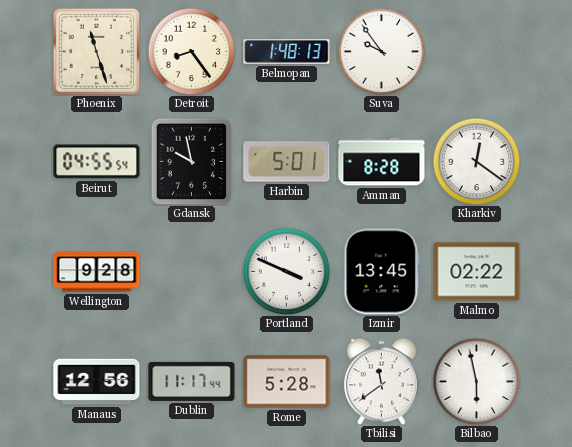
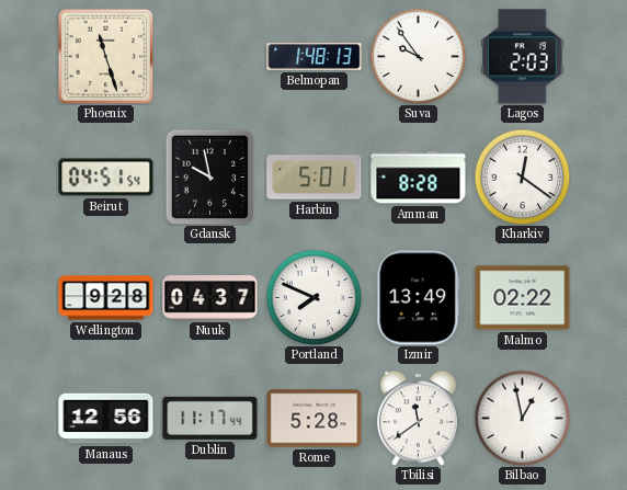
Detroit: 8:24 -> none
Lagos: none -> 2:03
Beirut: 04:55 -> 04:51
Nuuk: none -> 04:37
Portland: 3:49 -> 7:49
Izmir: 13:45 -> 13:49
Bilbao: 5:58 -> 12:58
